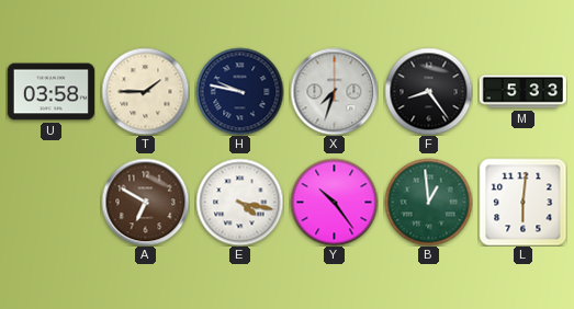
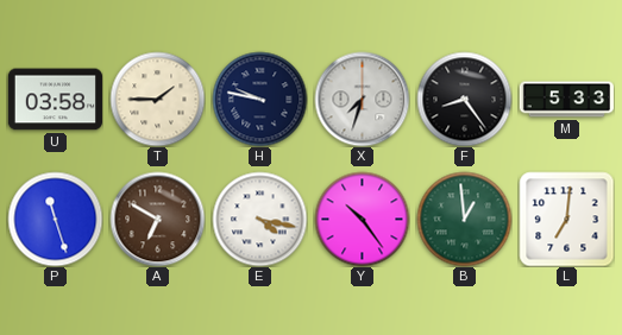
P: none -> 11:27
L: 6:01 -> 7:01
